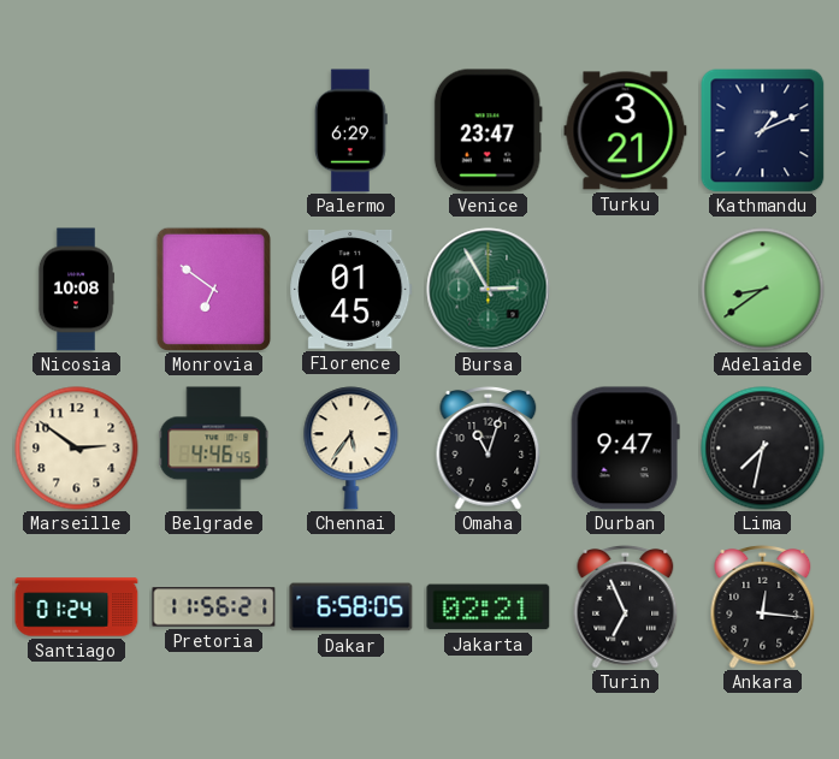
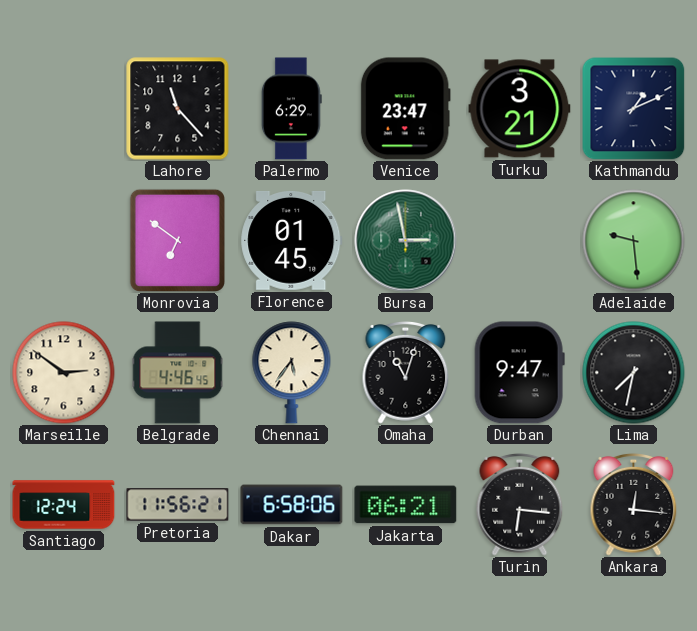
Lahore: none -> 11:23
Nicosia: 10:08 -> none
Bursa: 2:55 -> 2:58
Adelaide: 8:39 -> 9:29
Santiago: 01:24 -> 12:24
Dakar: 6:58:05 -> 6:58:06
Jakarta: 02:21 -> 06:21
Turin: 6:56 -> 6:16
